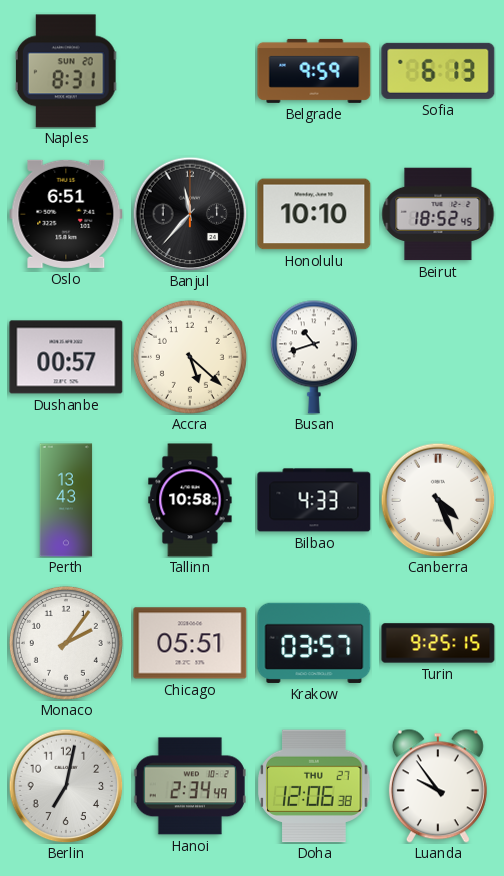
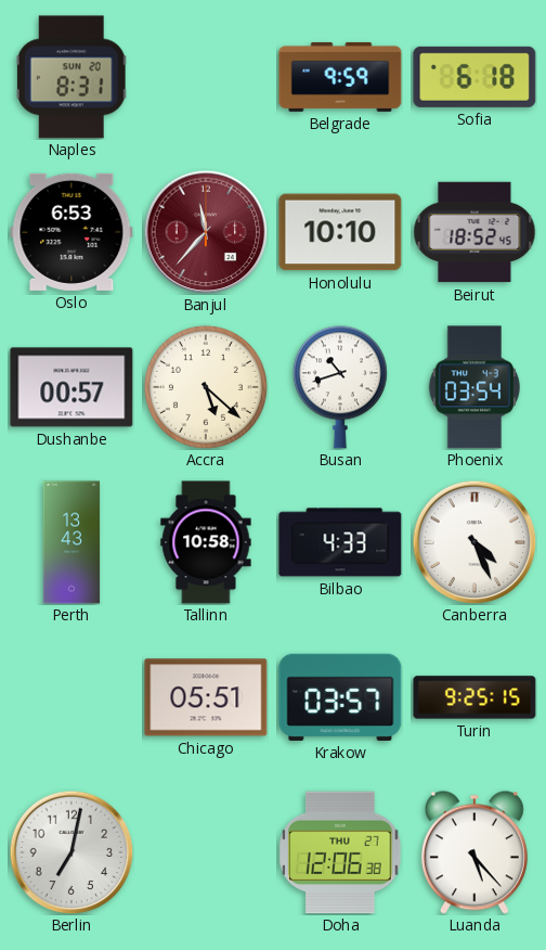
Sofia: 6:13 -> 6:18
Oslo: 6:51 -> 6:53
Banjul dial: black -> burgundy
Phoenix: none -> 03:54
Monaco: 2:06 -> none
Hanoi: 2:34 -> none
Luanda: 9:54 -> 5:23
